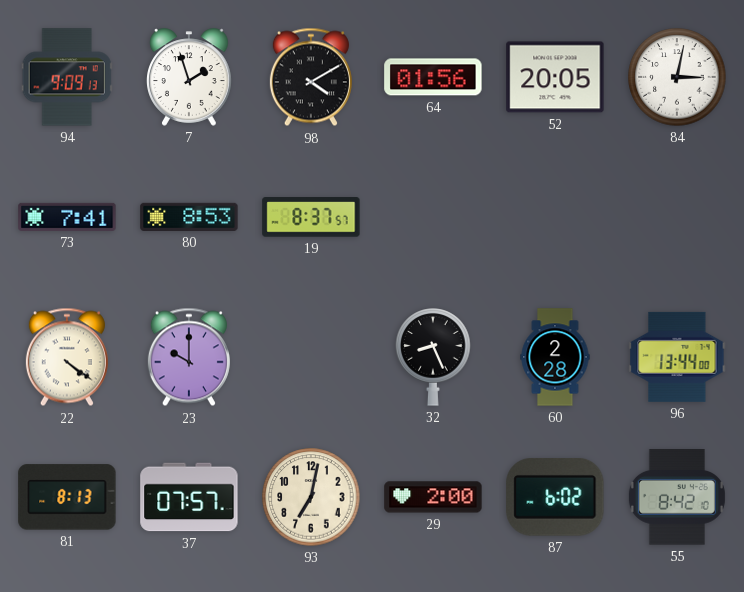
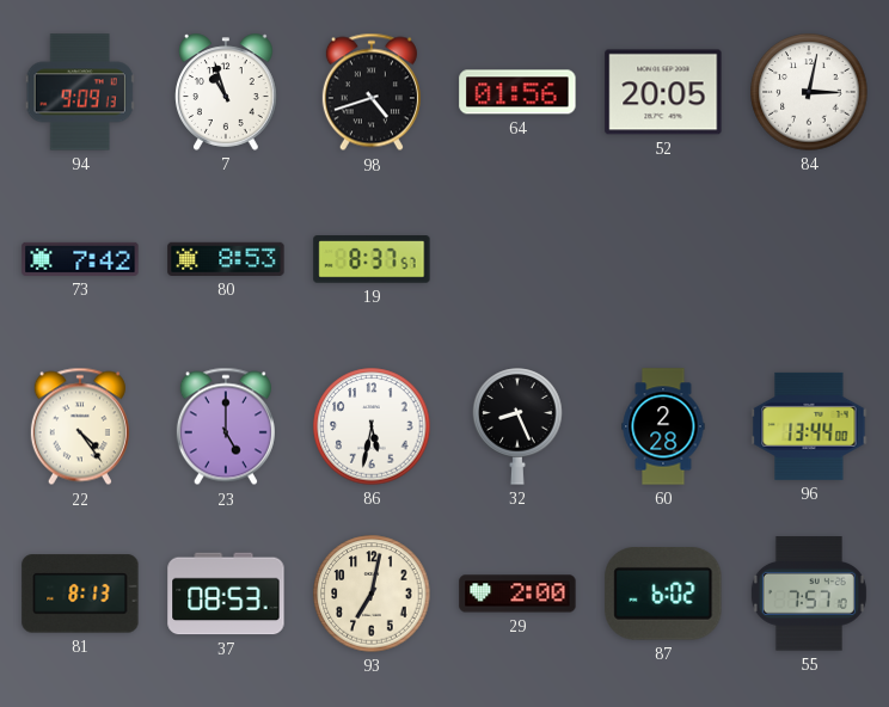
7: 1:57 -> 10:57
98: 4:10 -> 4:42
73: 7:41 -> 7:42
22: 4:21 -> 4:24
23: 10:00 -> 5:00
86: none -> 5:32
37: 07:57 -> 08:53
55: 8:42 -> 7:57
